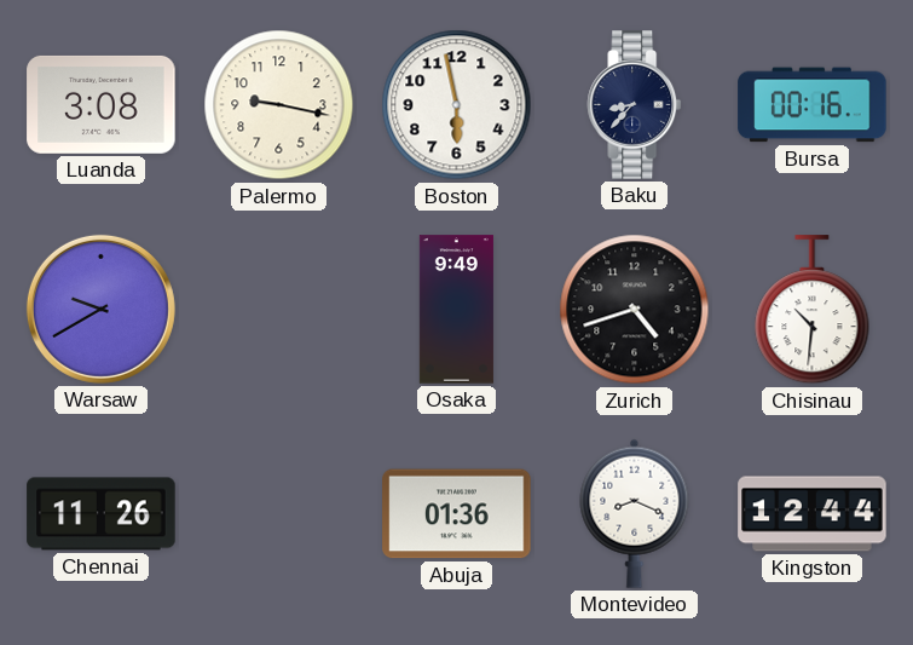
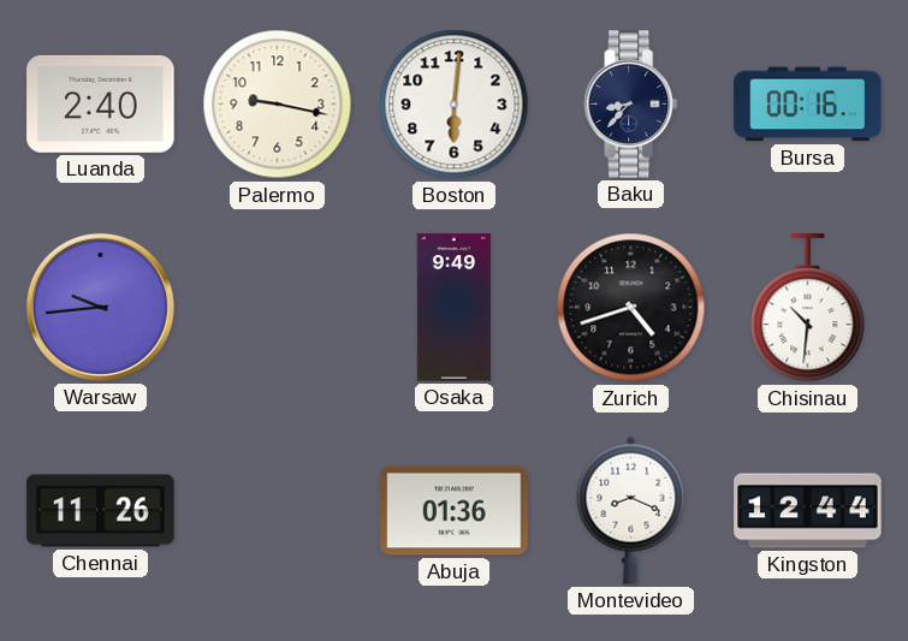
Luanda: 3:08 -> 2:40
Boston: 5:58 -> 6:01
Warsaw: 9:40 -> 9:44
